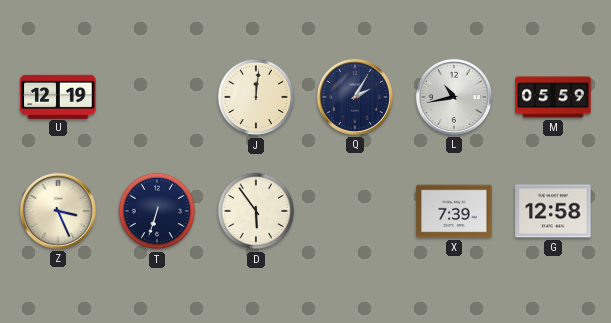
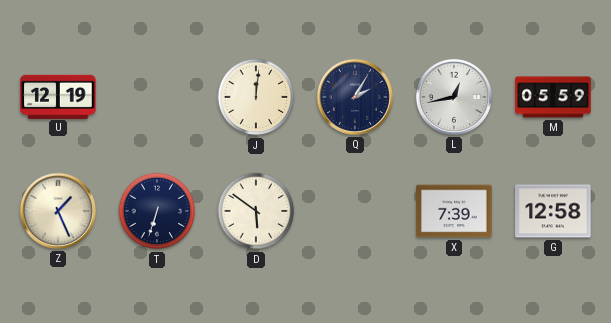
L: 10:43 -> 12:43
Z: 3:26 -> 1:26
D: 5:54 -> 5:51
